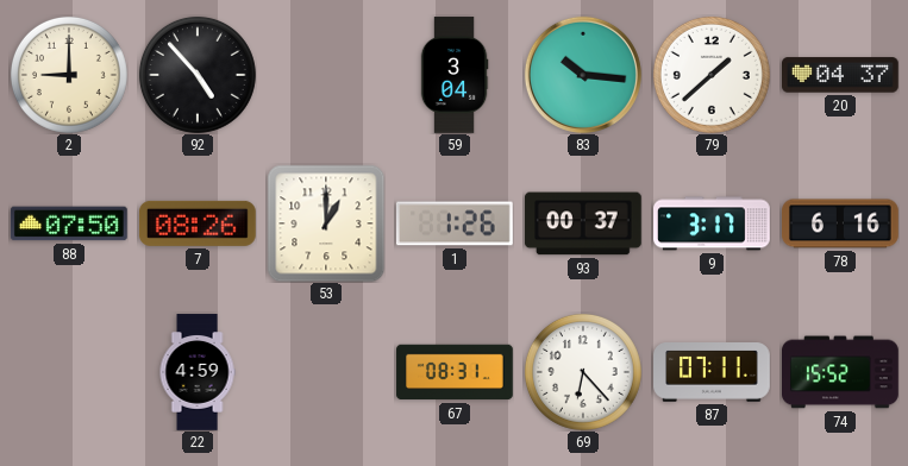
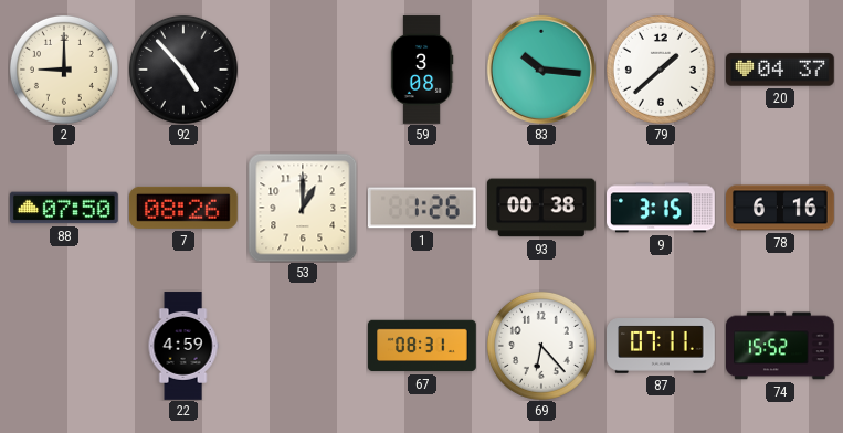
59: 3:04 -> 3:08
93: 00:37 -> 00:38
9: 3:17 -> 3:15
